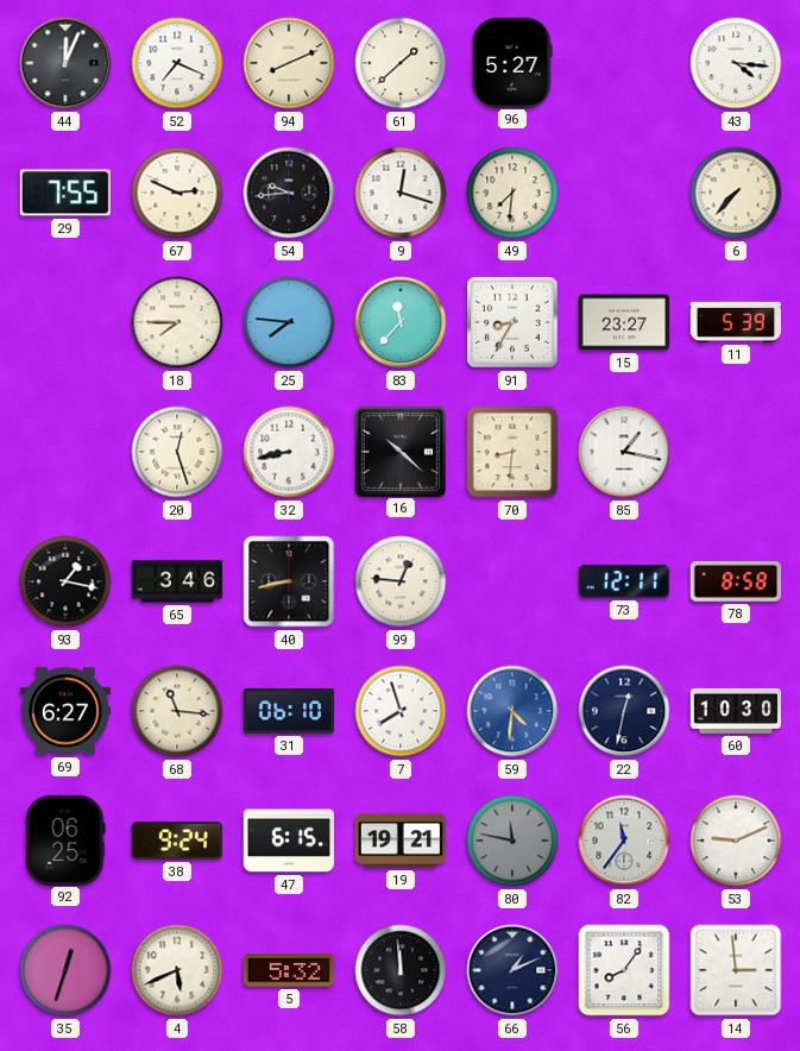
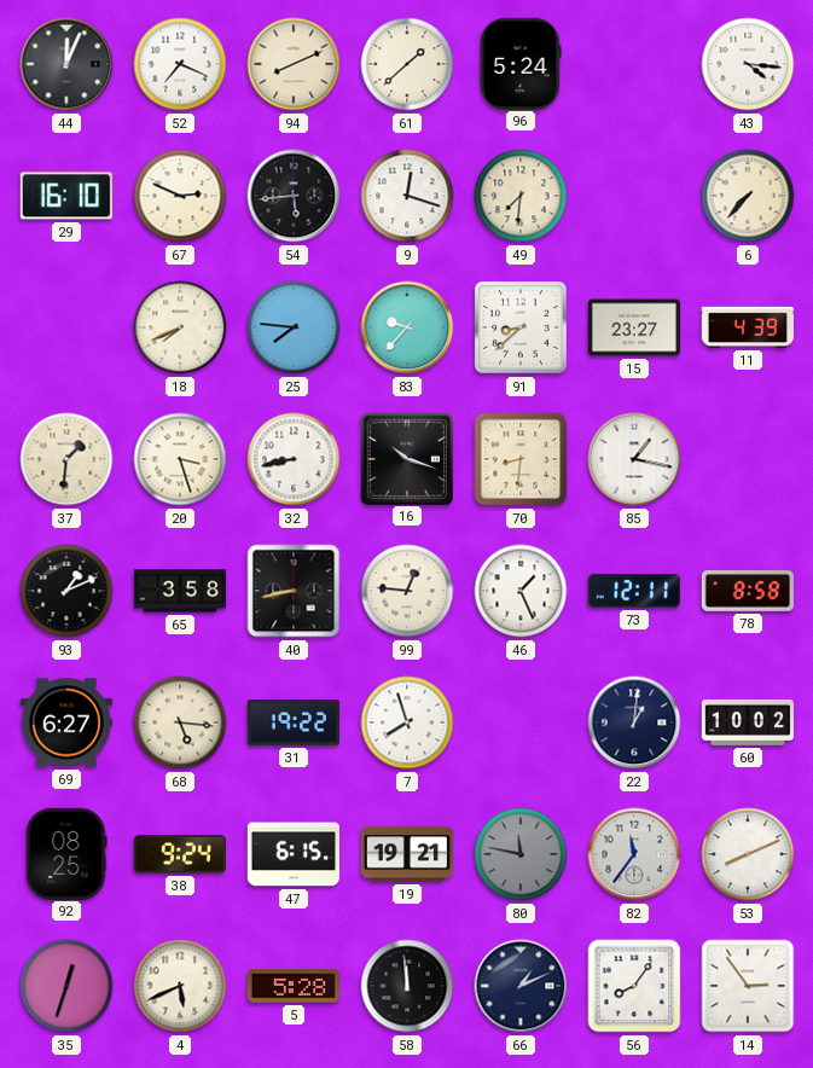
96: 5:27 -> 5:24
29: 7:55 -> 16:10
54: 9:44 -> 5:44
18: 7:45 -> 7:41
83: 11:37 -> 9:37
91: 8:35 -> 8:38
11: 5:39 -> 4:39
37: none -> 1:31
20: 12:27 -> 3:27
16: 10:22 -> 10:18
93: 1:17 -> 1:11
65: 3:46 -> 3:58
46: none -> 1:26
68: 11:16 -> 5:16
31: 06:10 -> 19:22
59: 4:31 -> none
22: 12:32 -> 1:01
60: 10:30 -> 10:02
92: 06:25 -> 08:25
53: 9:11 -> 8:11
5: 5:32 -> 5:28
14: 2:59 -> 2:54
